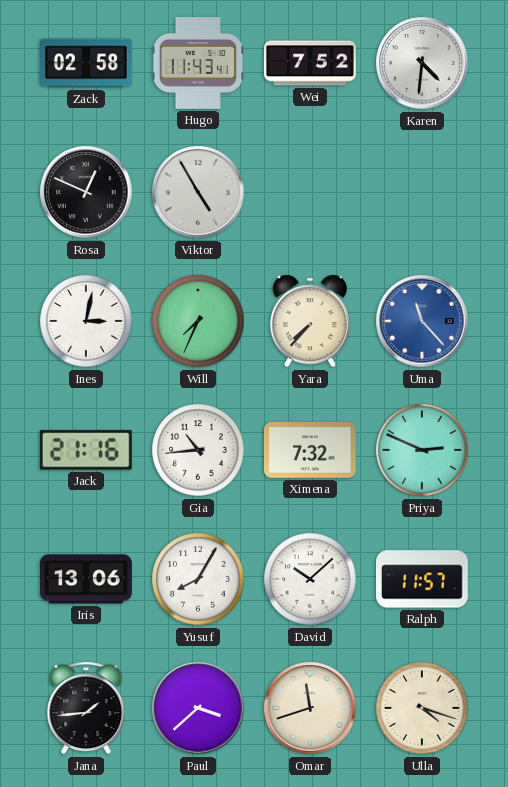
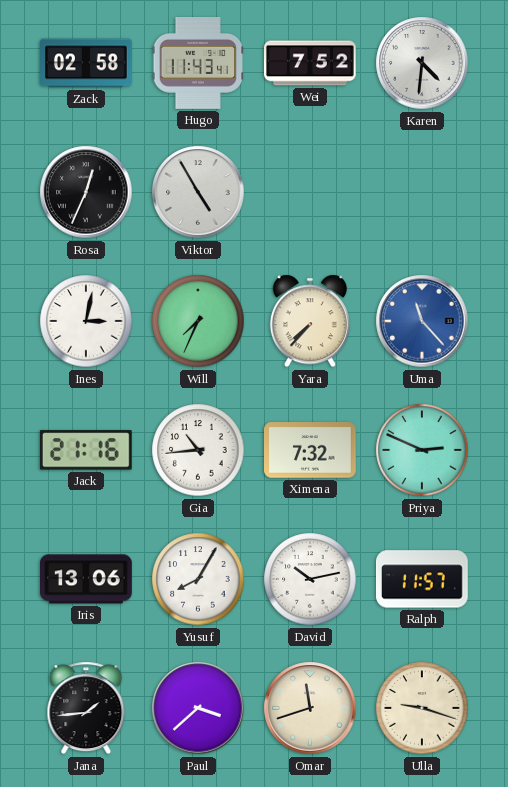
Rosa: 12:49 -> 12:34
David: 10:08 -> 10:13
Ulla: 4:18 -> 9:18
